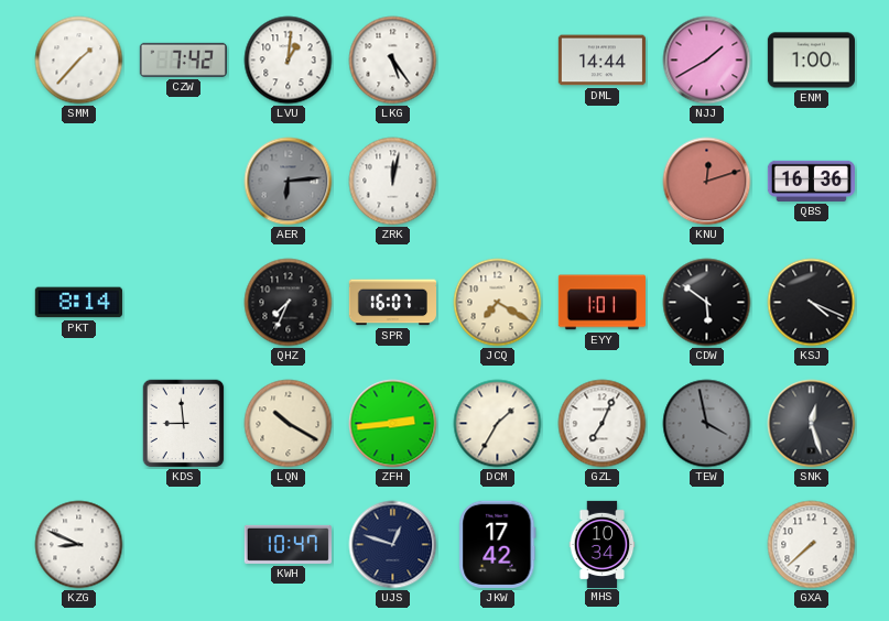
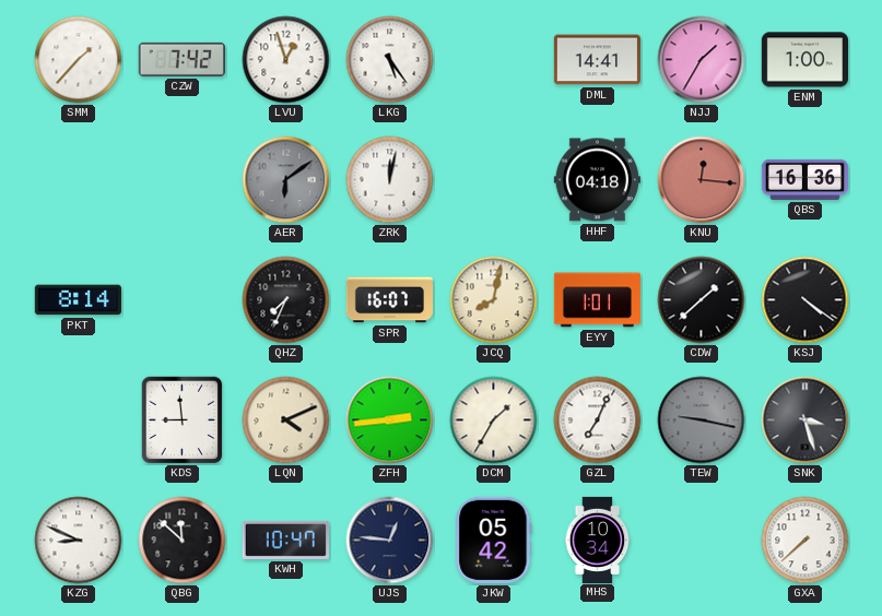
LVU: 1:01 -> 12:57
DML: 14:44 -> 14:41
NJJ: 1:40 -> 1:35
AER: 6:14 -> 6:09
HHF: none -> 04:18
KNU: 12:12 -> 12:16
JCQ: 7:20 -> 8:02
CDW: 5:51 -> 1:38
KSJ: 4:19 -> 4:21
LQN: 10:20 -> 4:11
TEW: 3:58 -> 9:17
SNK: 12:27 -> 3:27
QBG: none -> 11:52
UJS: 12:48 -> 12:46
JKW: 17:42 -> 05:42
